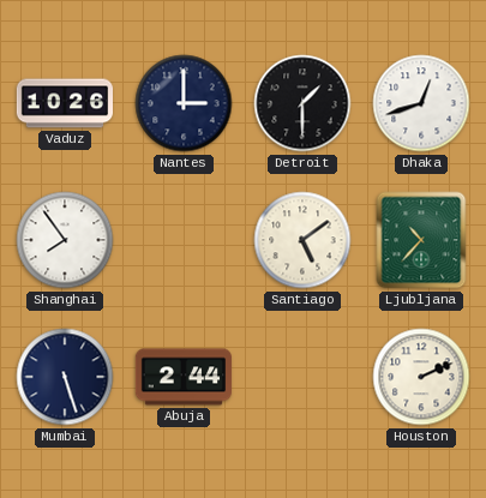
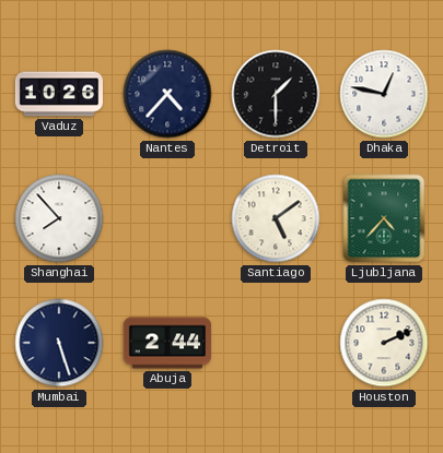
Nantes: 3:00 -> 4:37
Dhaka: 12:42 -> 12:47
Shanghai: 7:54 -> 7:53
Ljubljana: 10:37 -> 4:37
